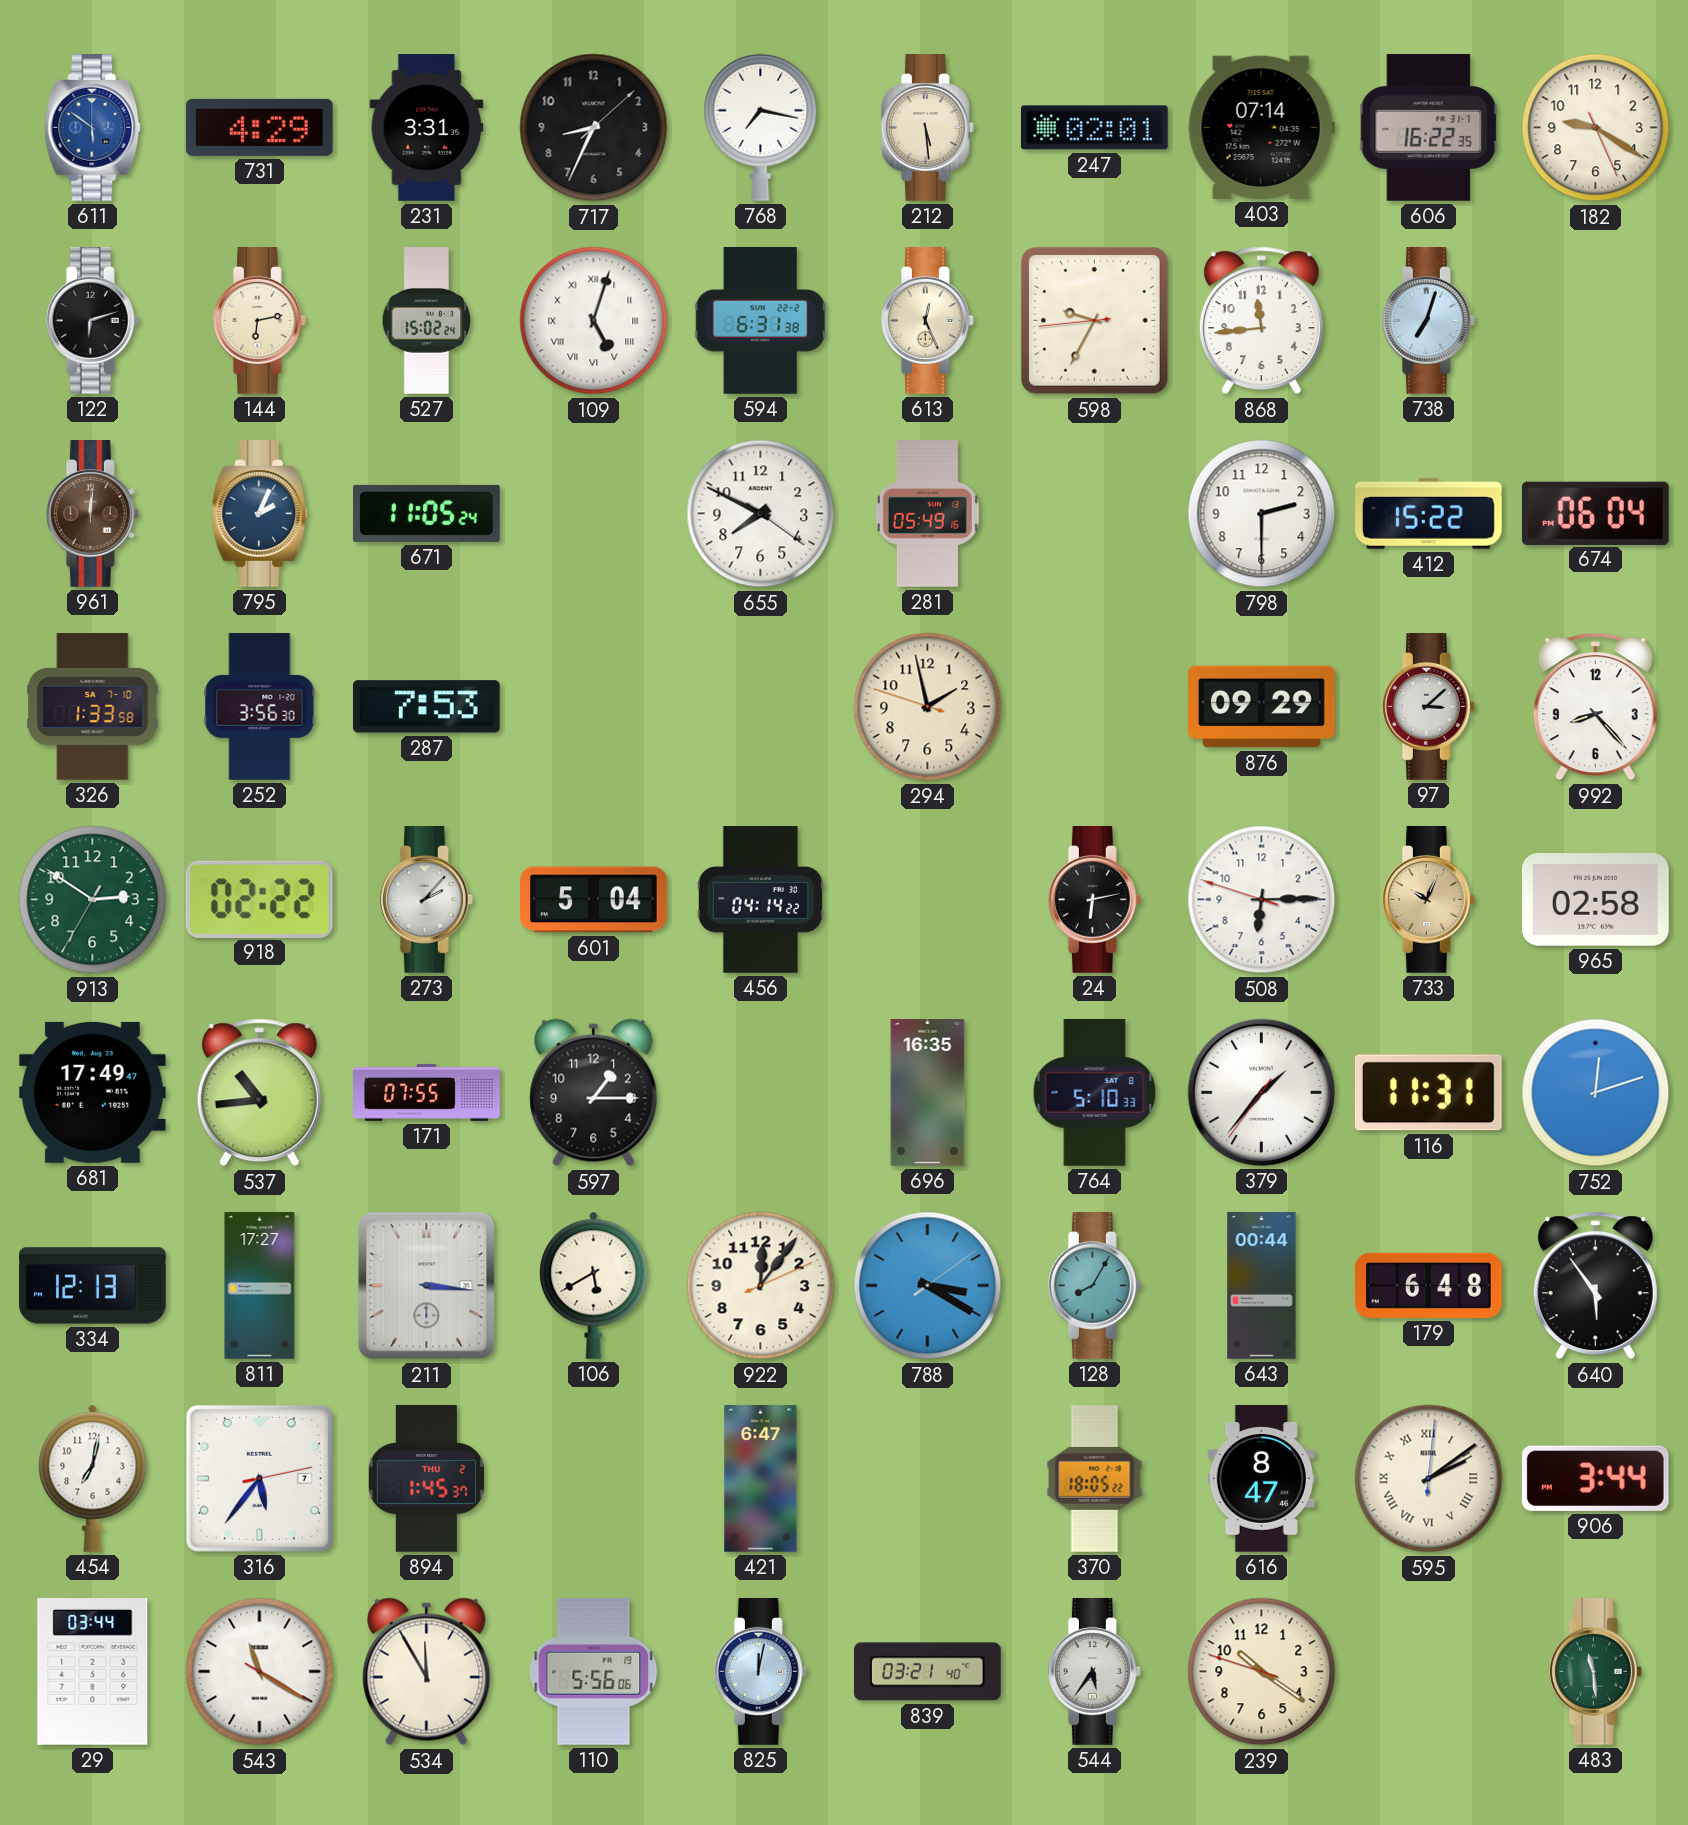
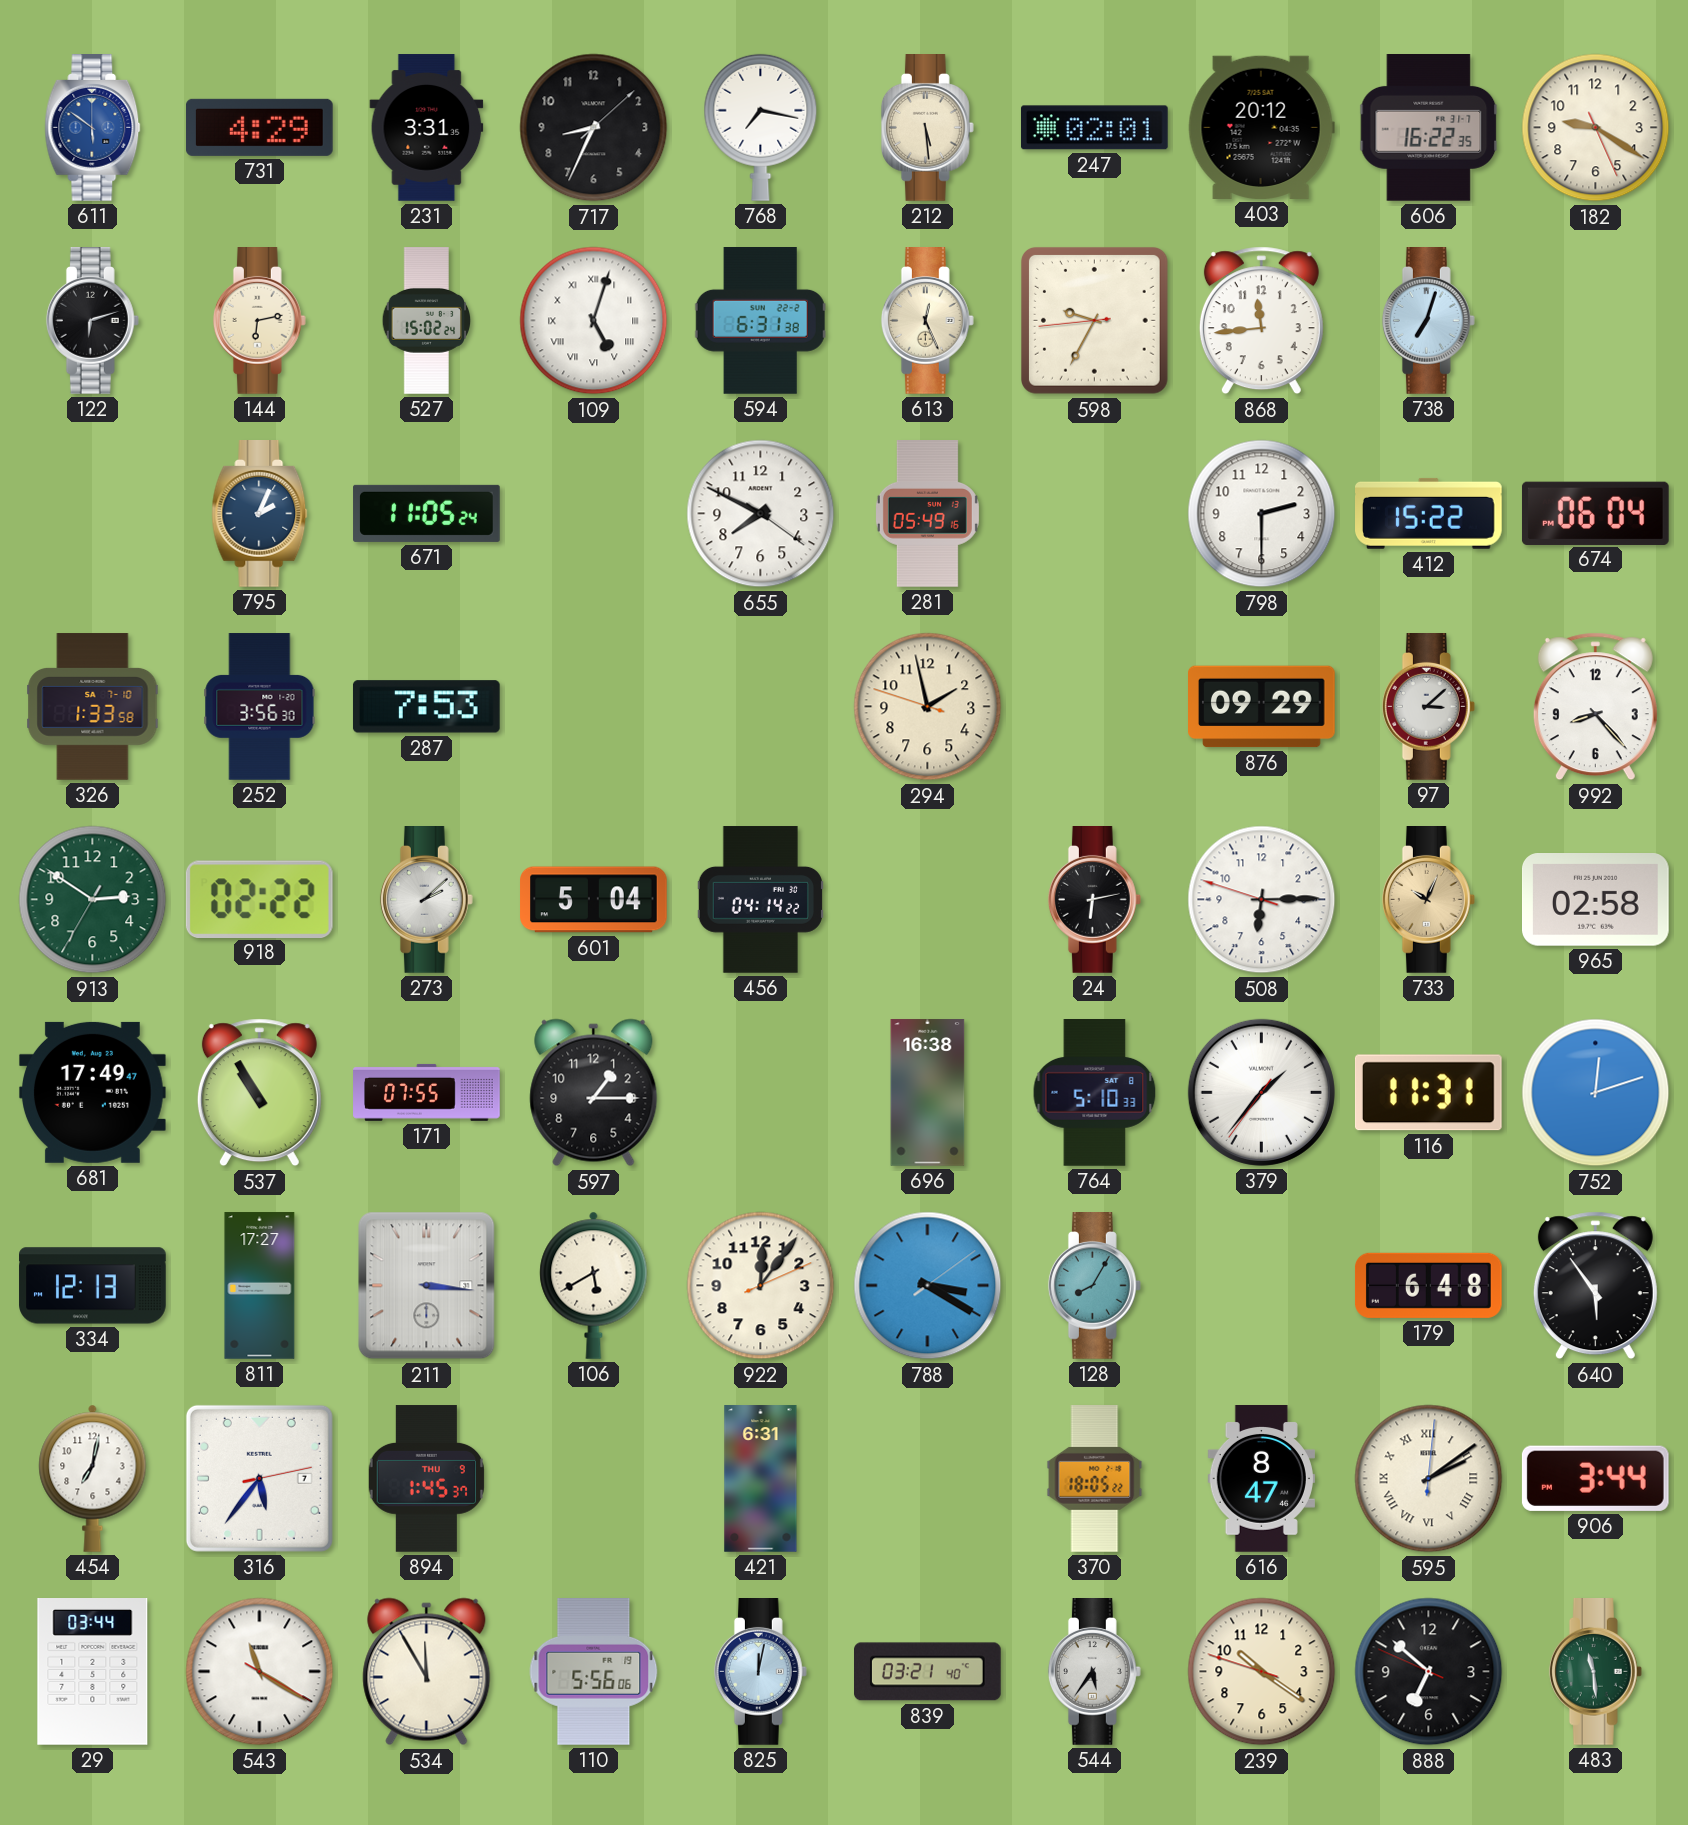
403: 07:14 -> 20:12
961: 12:01 -> none
273: 2:07 -> 2:08
537: 10:44 -> 10:55
696: 16:35 -> 16:38
643: 00:44 -> none
894 date: THU 2 -> THU 9
421: 6:47 -> 6:31
888: none -> 6:51
